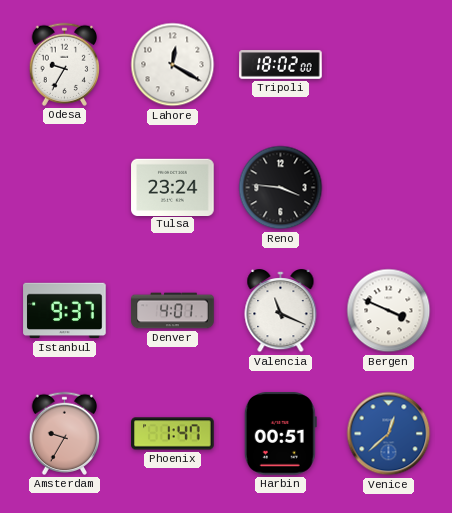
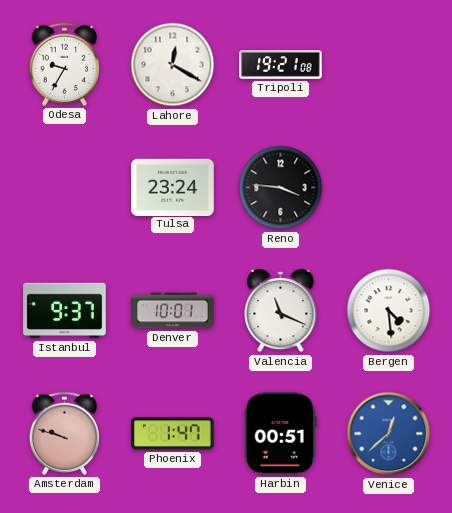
Tripoli: 18:02 -> 19:21
Denver: 4:01 -> 10:01
Bergen: 3:49 -> 4:29
Amsterdam: 9:35 -> 9:48
